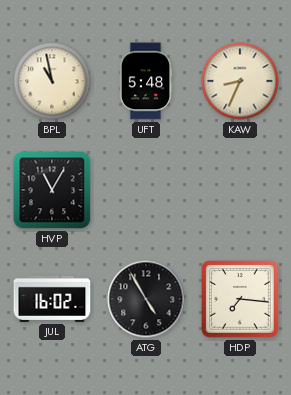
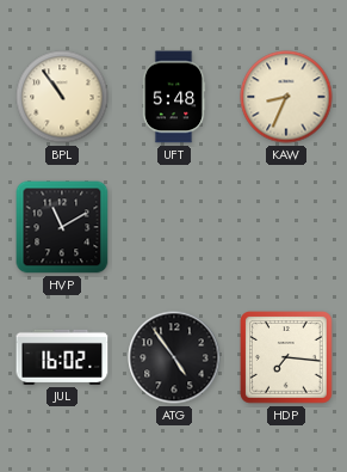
BPL: 10:58 -> 10:54
HVP: 11:05 -> 11:10
ATG: 4:55 -> 4:54
